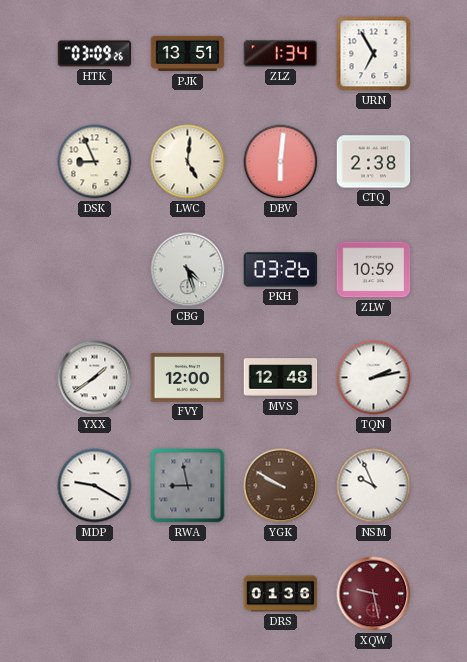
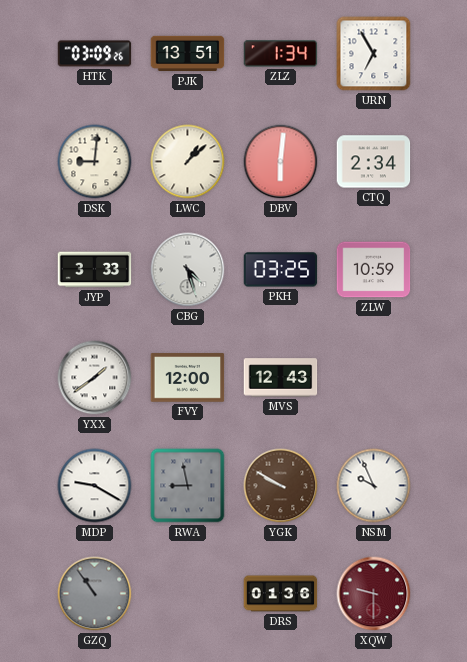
DSK: 8:56 -> 9:01
LWC: 5:01 -> 1:08
CTQ: 2:38 -> 2:34
JYP: none -> 3:33
PKH: 03:26 -> 03:25
MVS: 12:48 -> 12:43
TQN: 2:13 -> none
GZQ: none -> 10:54
XQW: 9:28 -> 9:30
